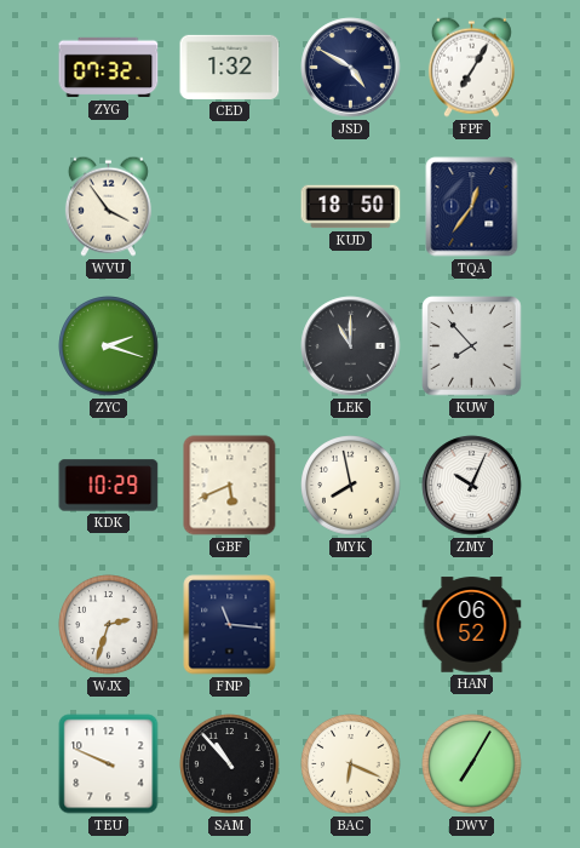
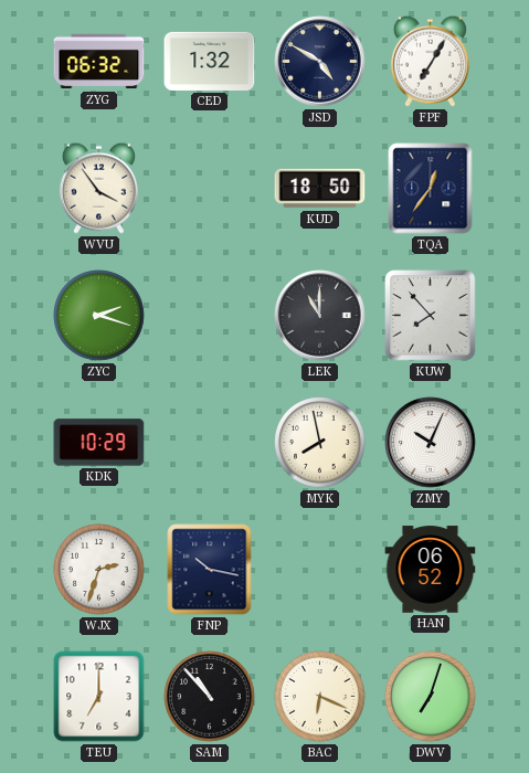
ZYG: 07:32 -> 06:32
GBF: 5:41 -> none
FNP: 11:16 -> 10:17
TEU: 9:49 -> 7:00
DWV: 7:05 -> 7:03
